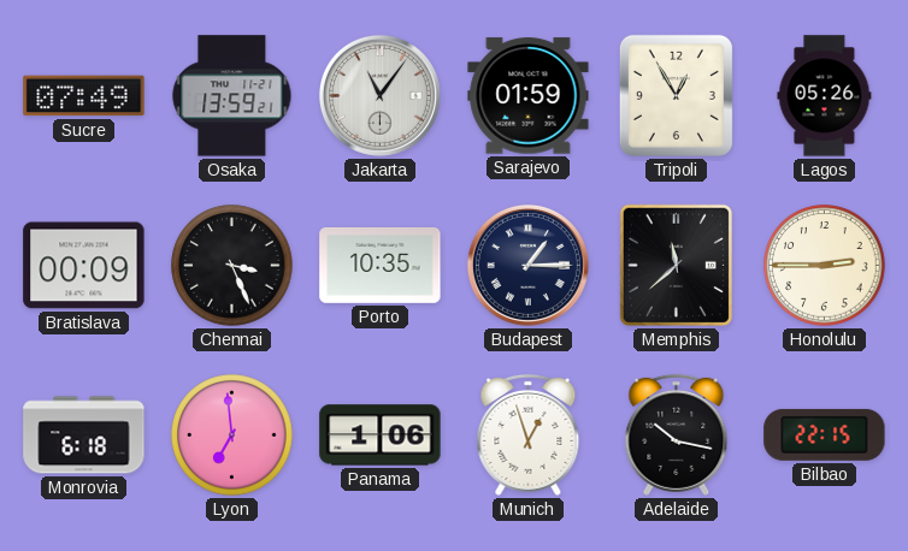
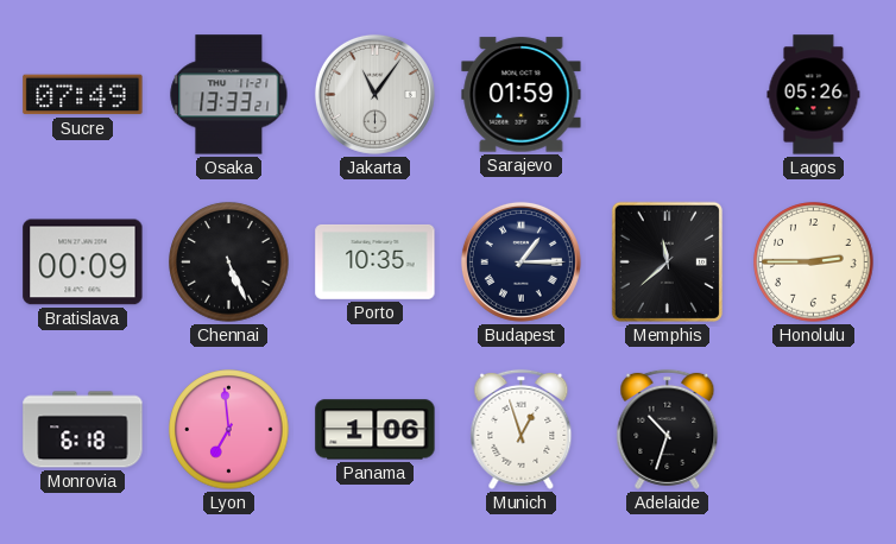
Osaka: 13:59 -> 13:33
Tripoli: 12:55 -> none
Chennai: 3:26 -> 5:26
Adelaide: 10:17 -> 10:33
Bilbao: 22:15 -> none
